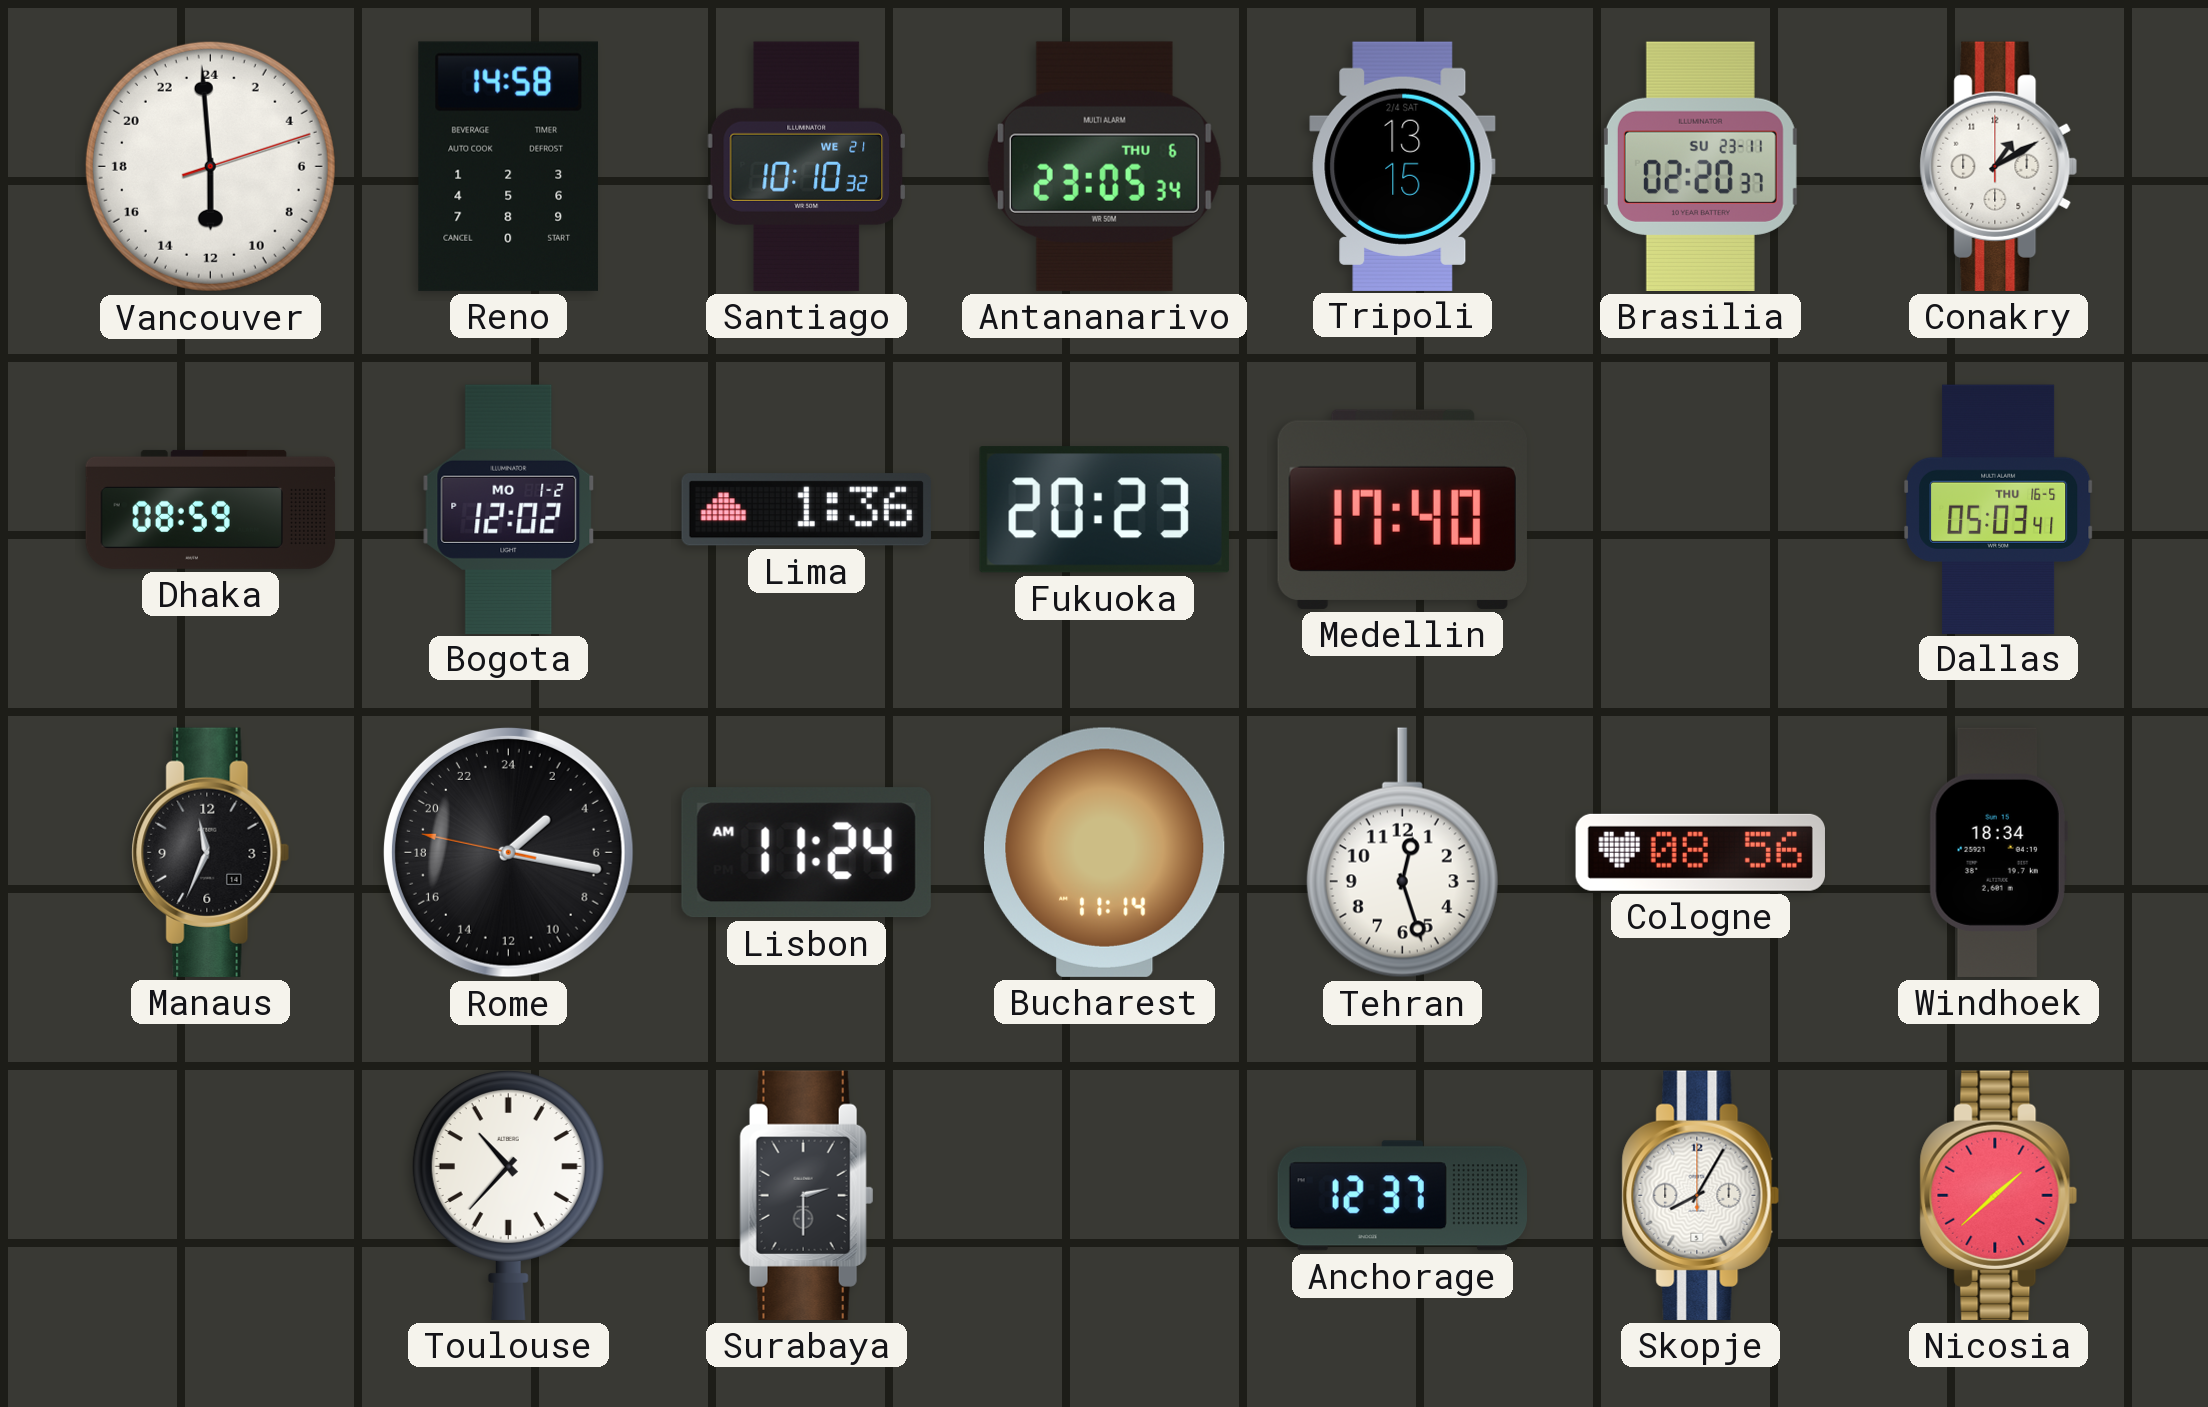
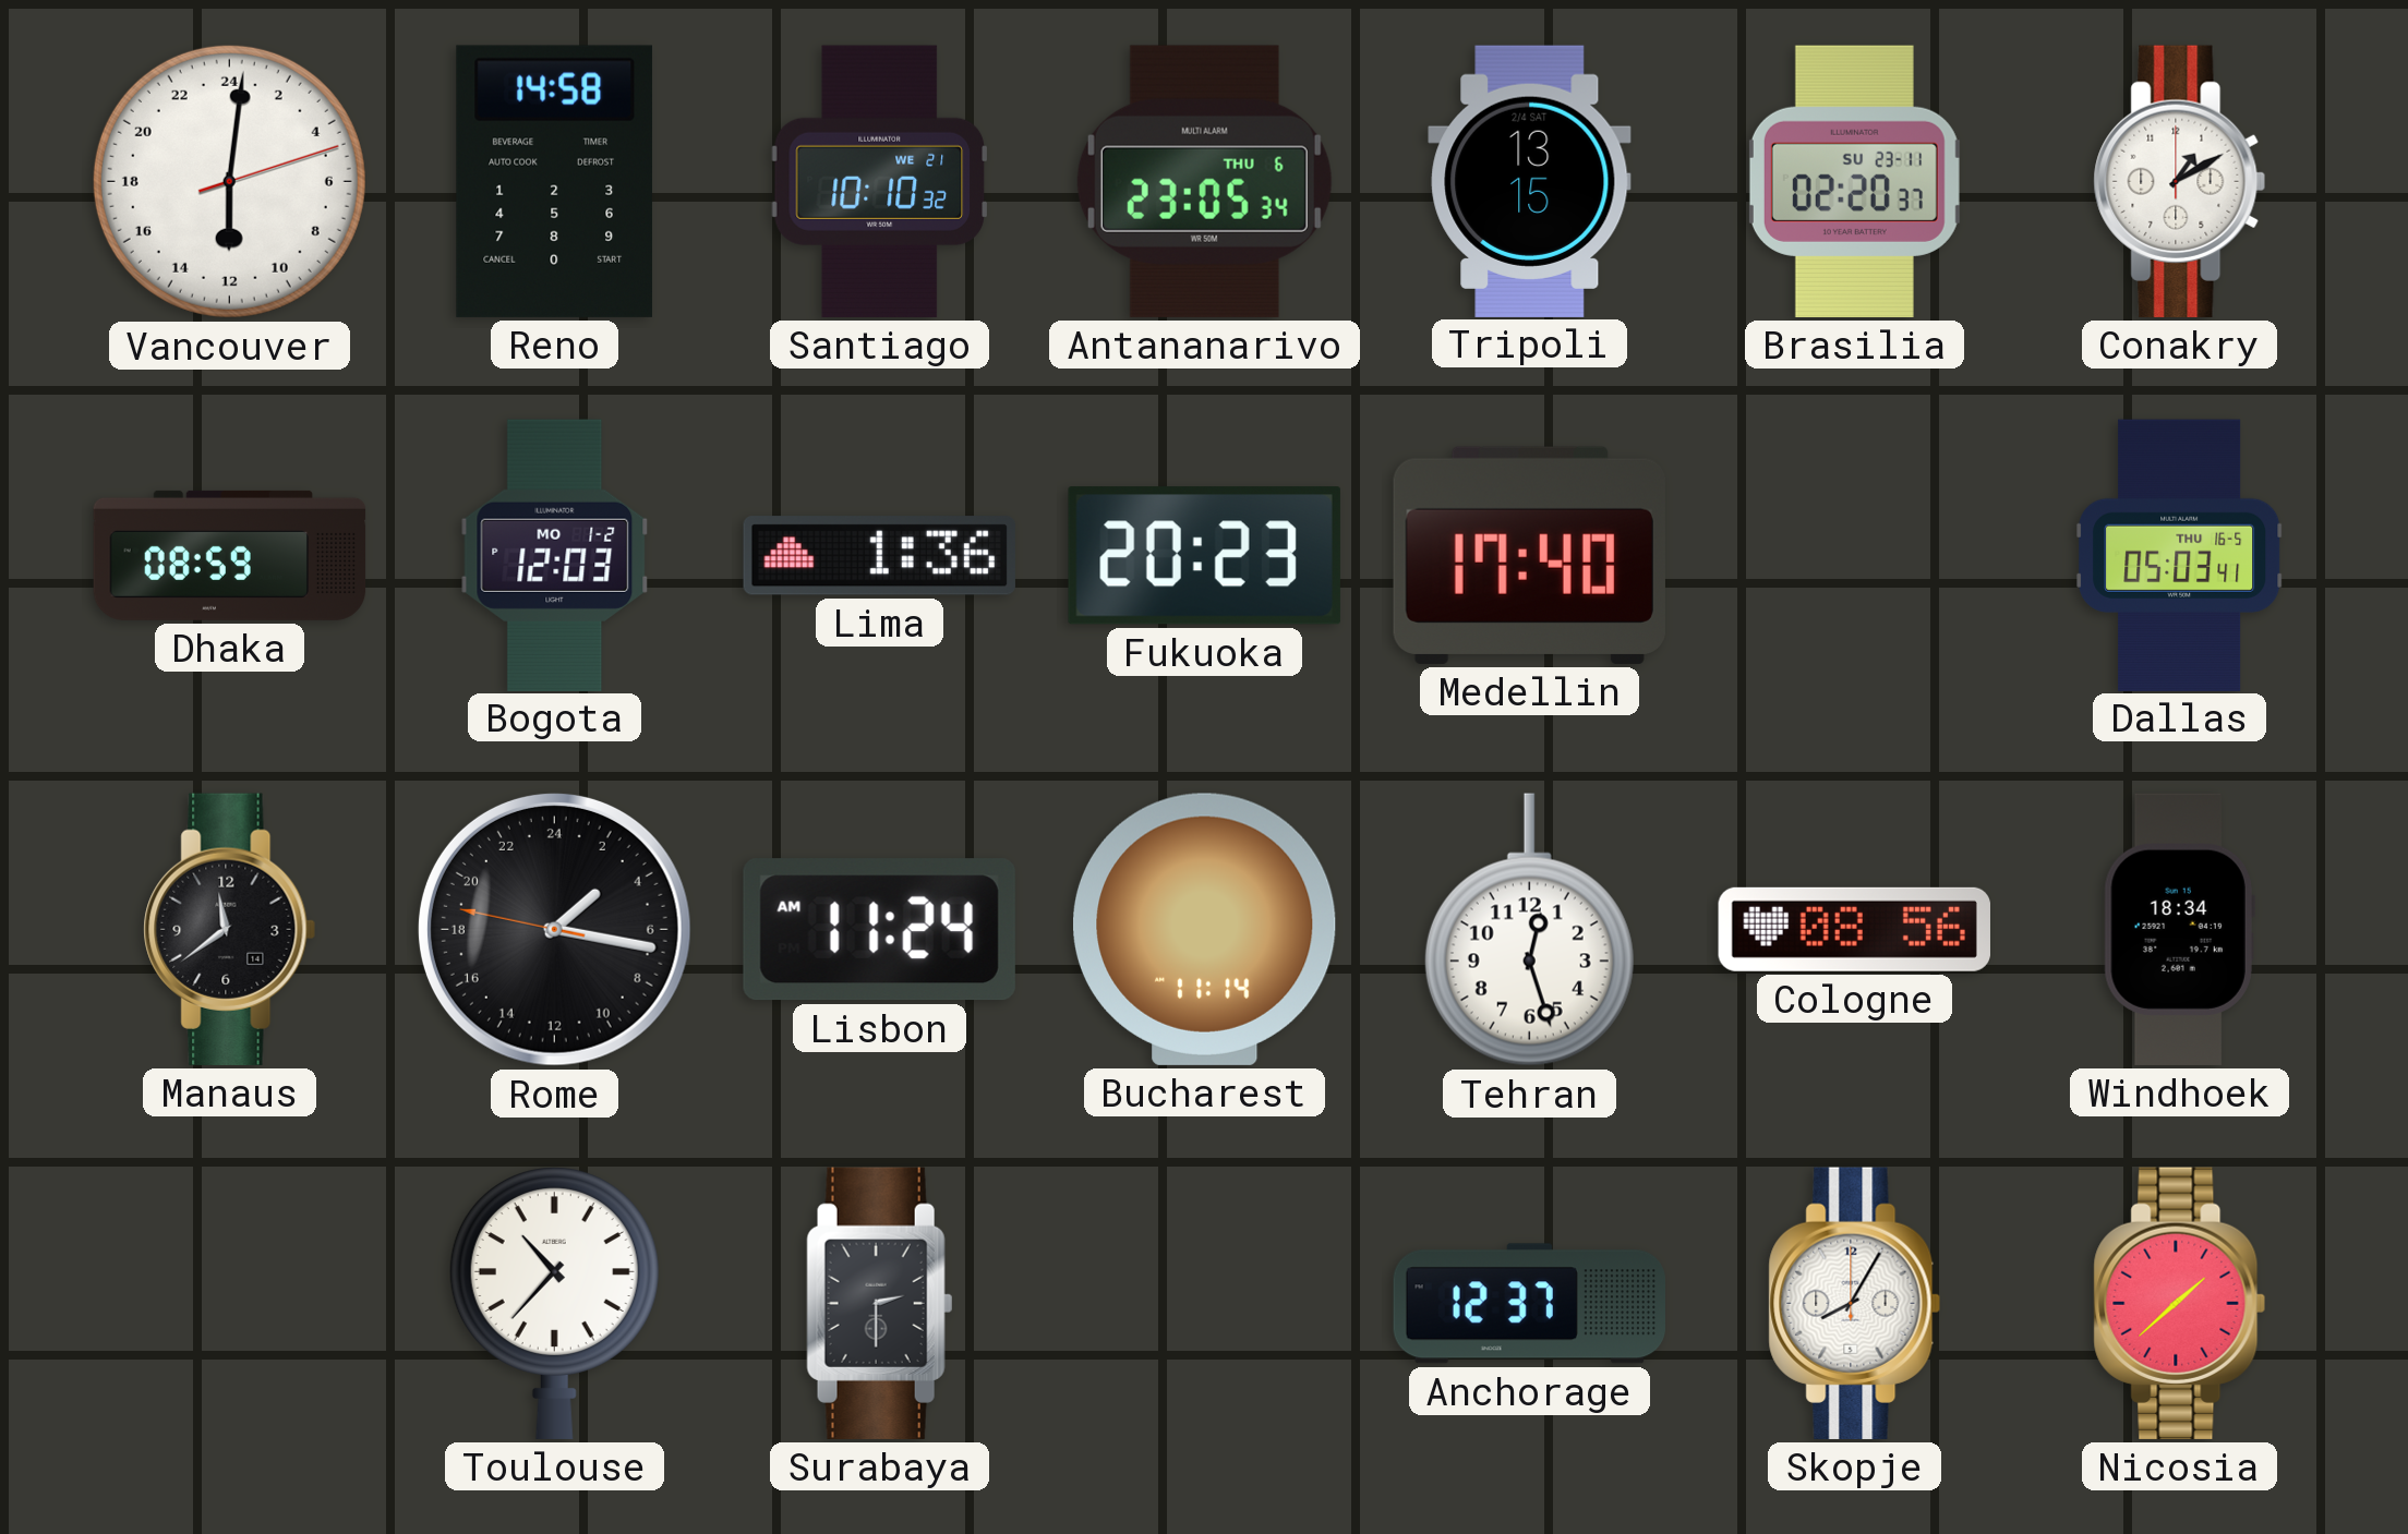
Vancouver: 11:59 -> 12:01
Bogota: 12:02 -> 12:03
Manaus: 11:34 -> 11:39
